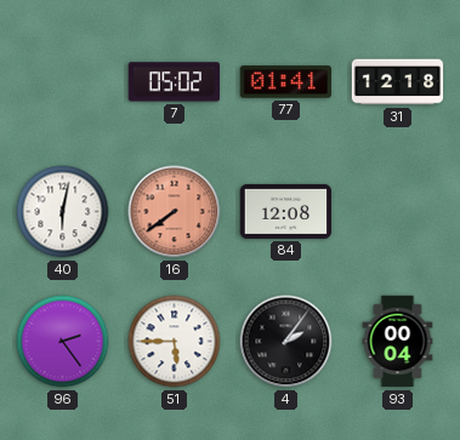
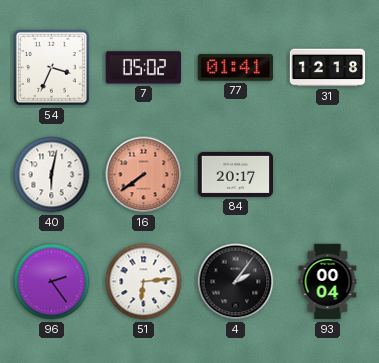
54: none -> 3:34
84: 12:08 -> 20:17
51: 5:45 -> 6:14
